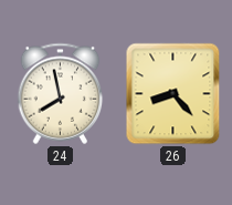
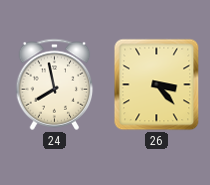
26: 8:23 -> 3:23
